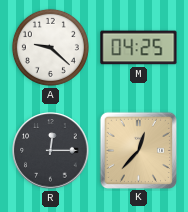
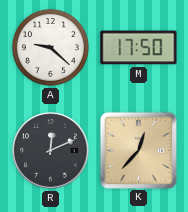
M: 04:25 -> 17:50
R: 12:15 -> 12:11
